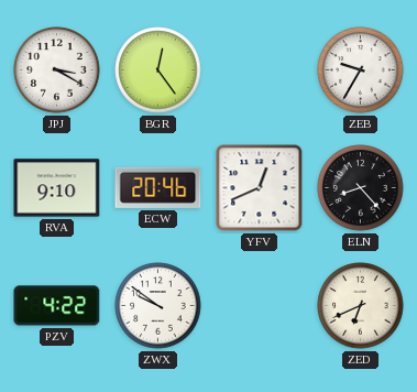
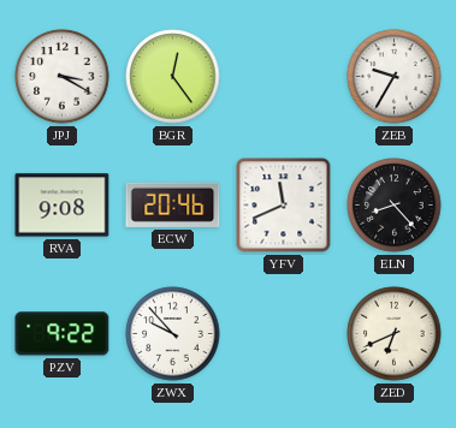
RVA: 9:10 -> 9:08
YFV: 12:41 -> 11:41
PZV: 4:22 -> 9:22
ZWX: 9:51 -> 9:53
